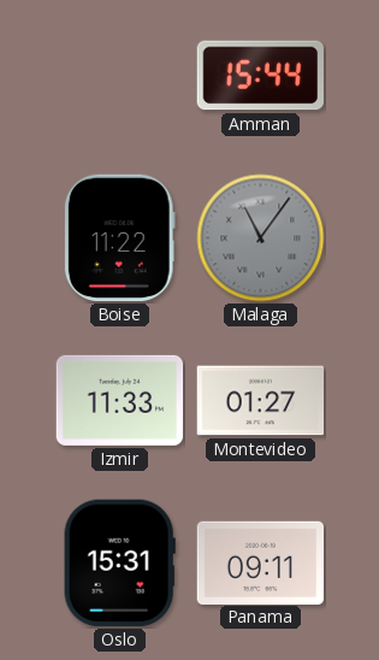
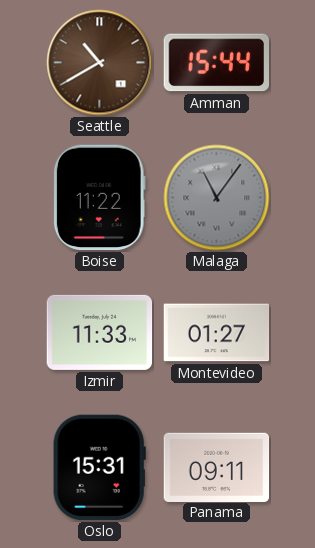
Seattle: none -> 10:40
